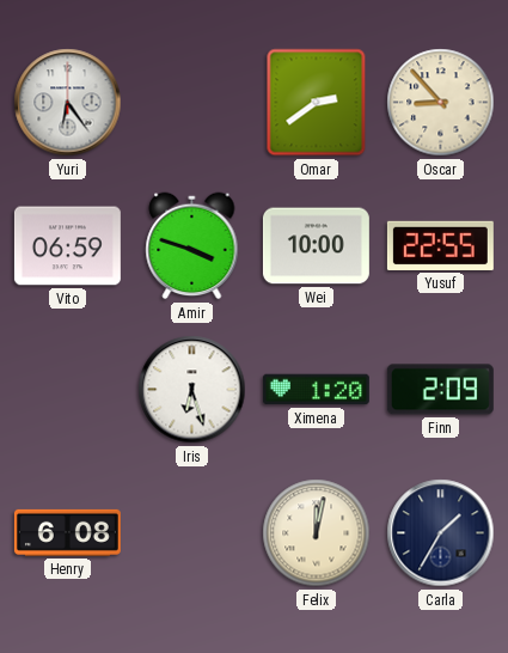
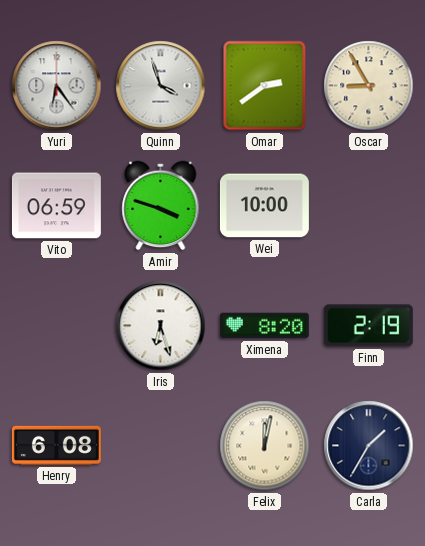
Quinn: none -> 3:57
Oscar: 8:53 -> 8:55
Yusuf: 22:55 -> none
Ximena: 1:20 -> 8:20
Finn: 2:09 -> 2:19
